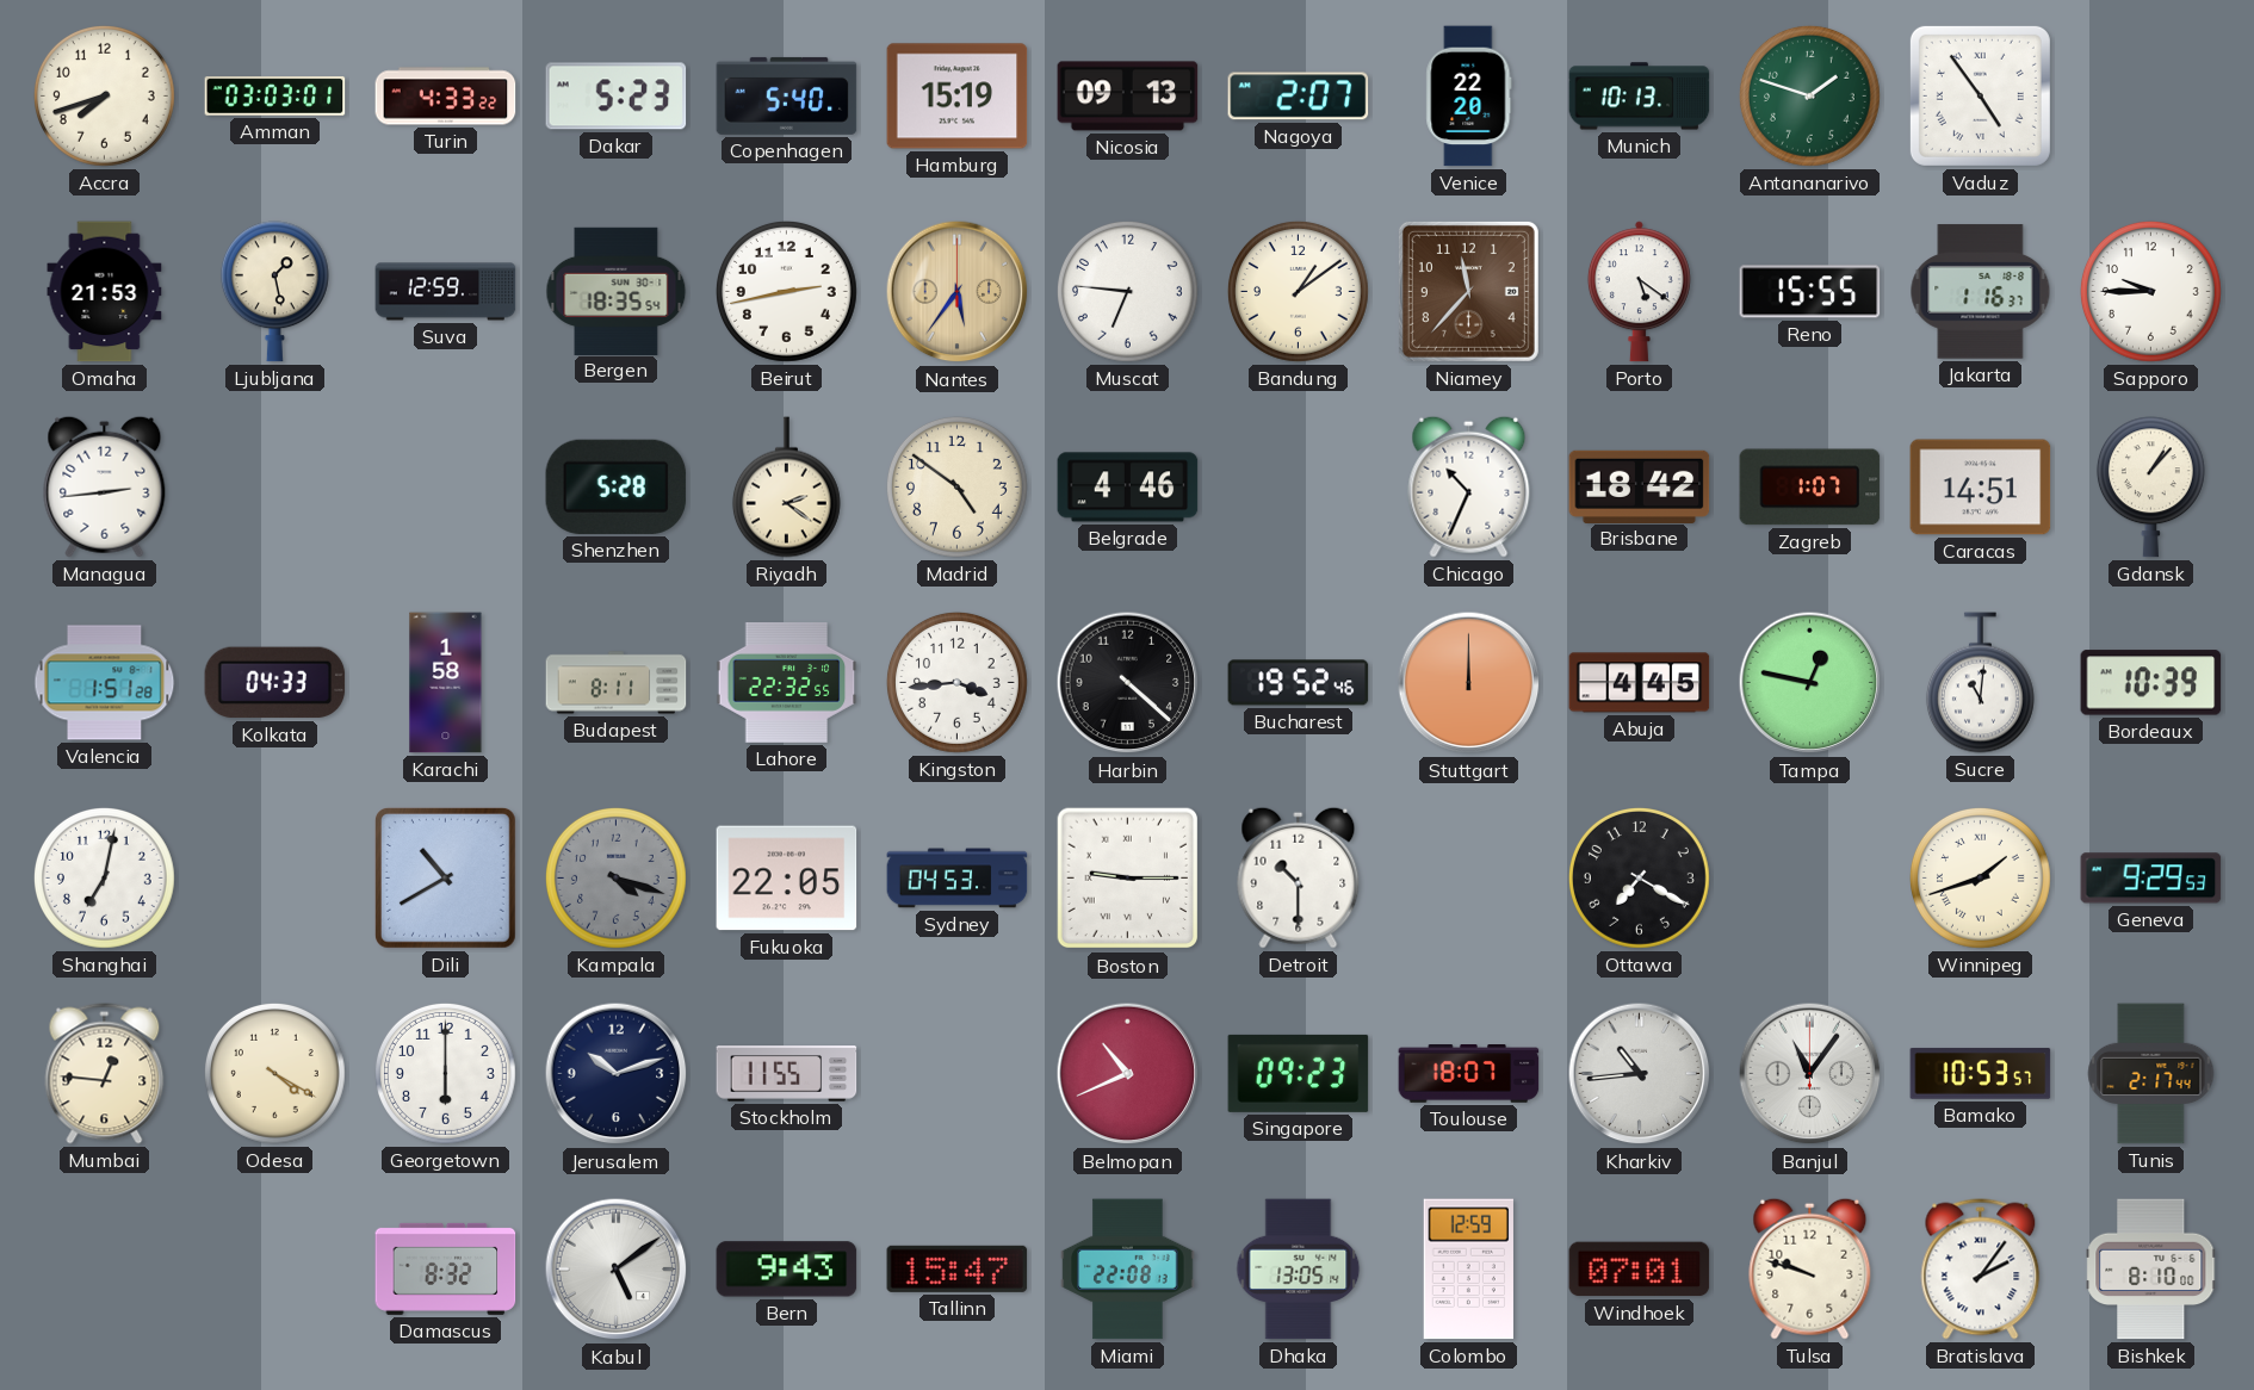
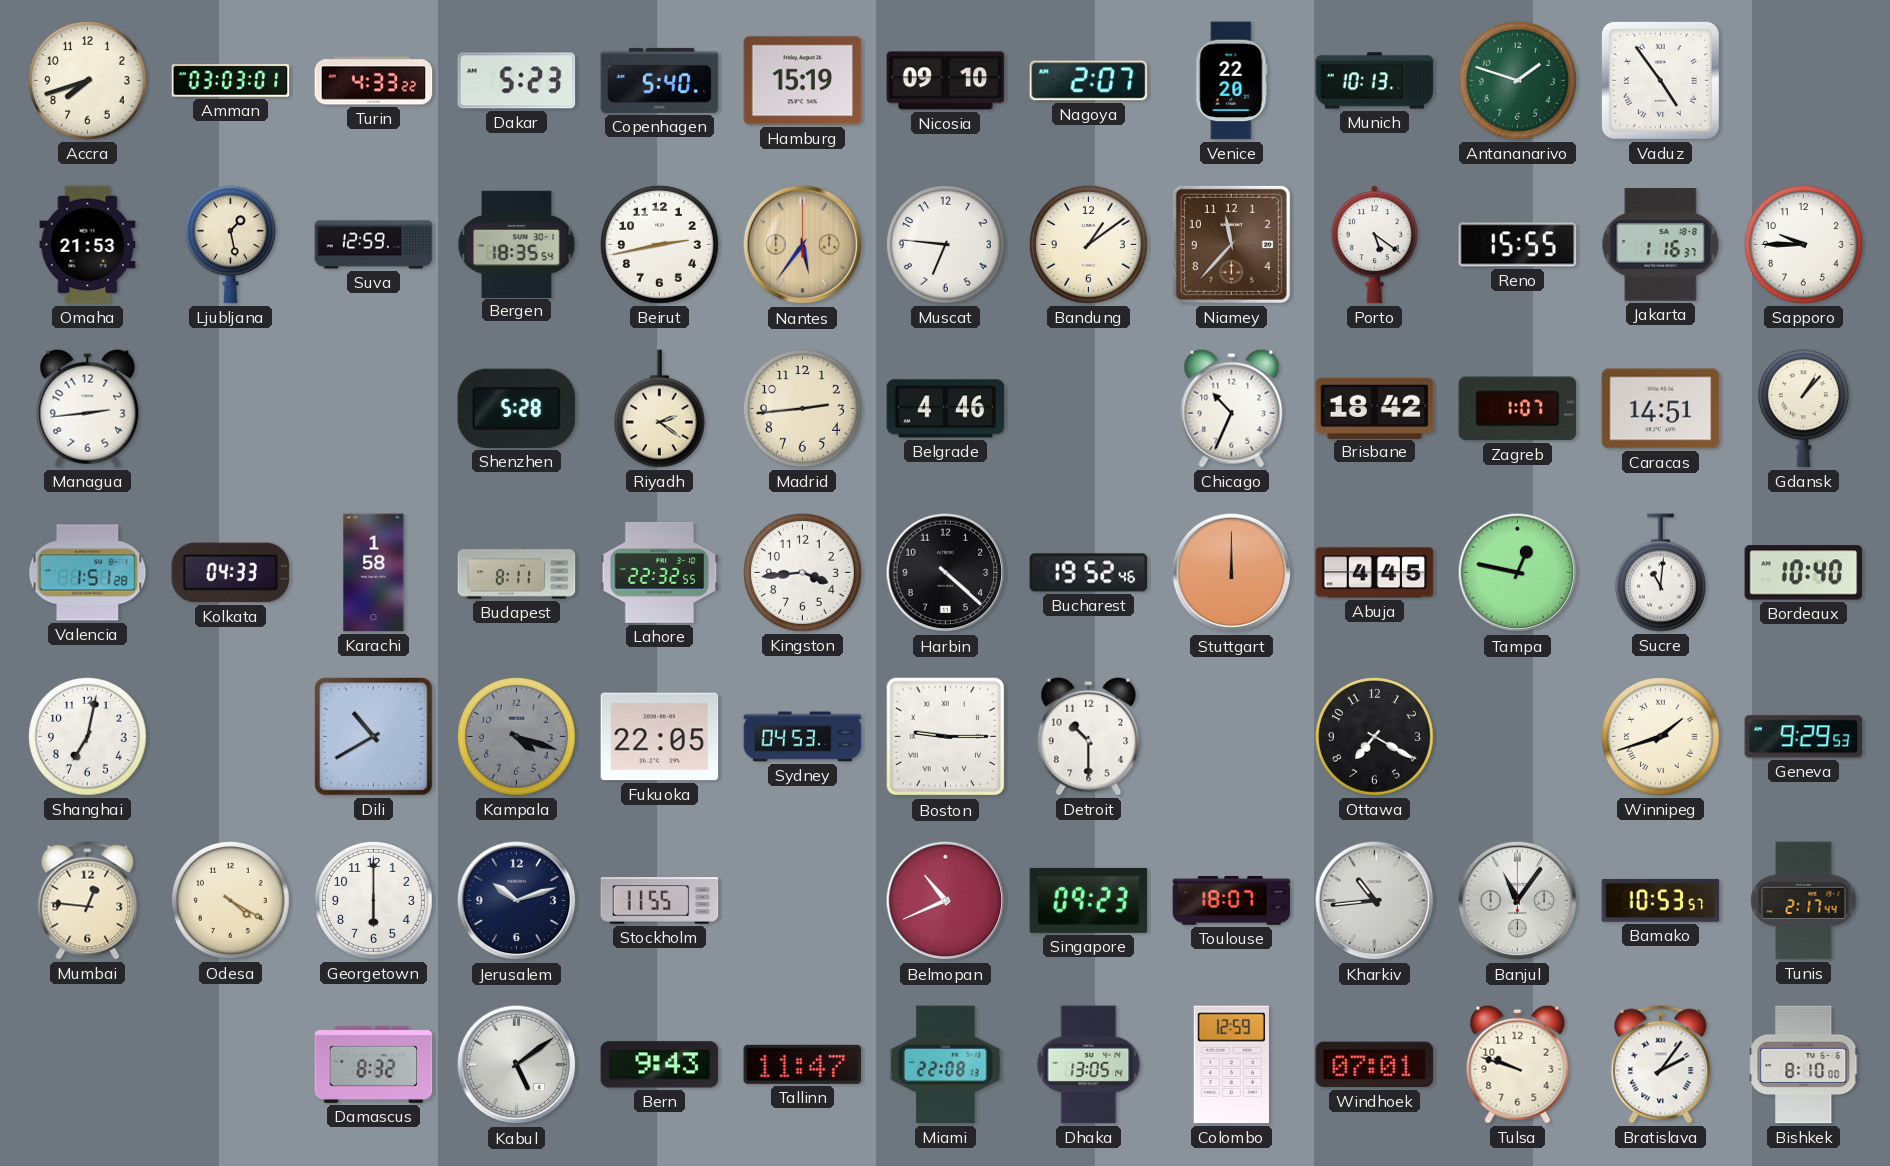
Nicosia: 09:13 -> 09:10
Madrid: 4:51 -> 2:44
Bordeaux: 10:39 -> 10:40
Tallinn: 15:47 -> 11:47
